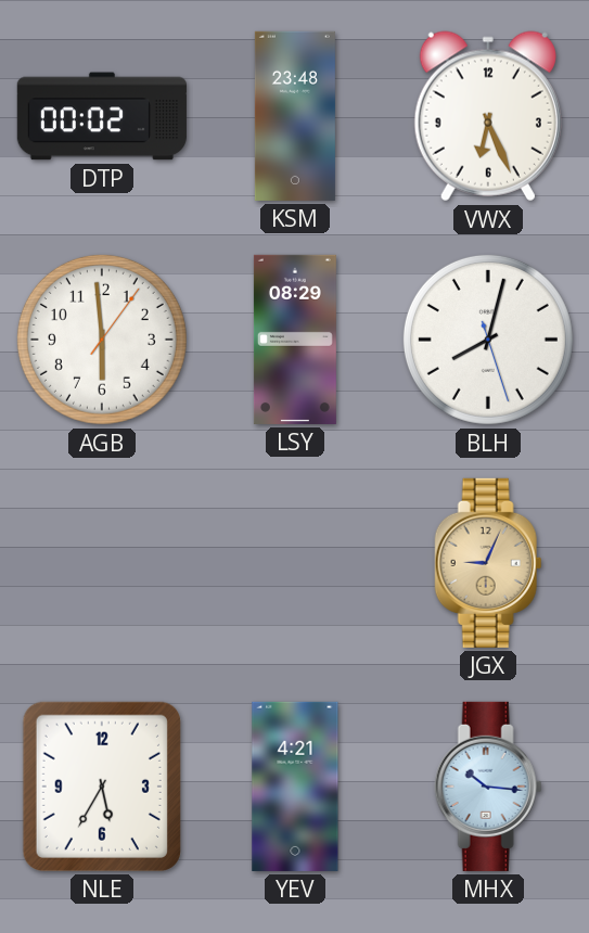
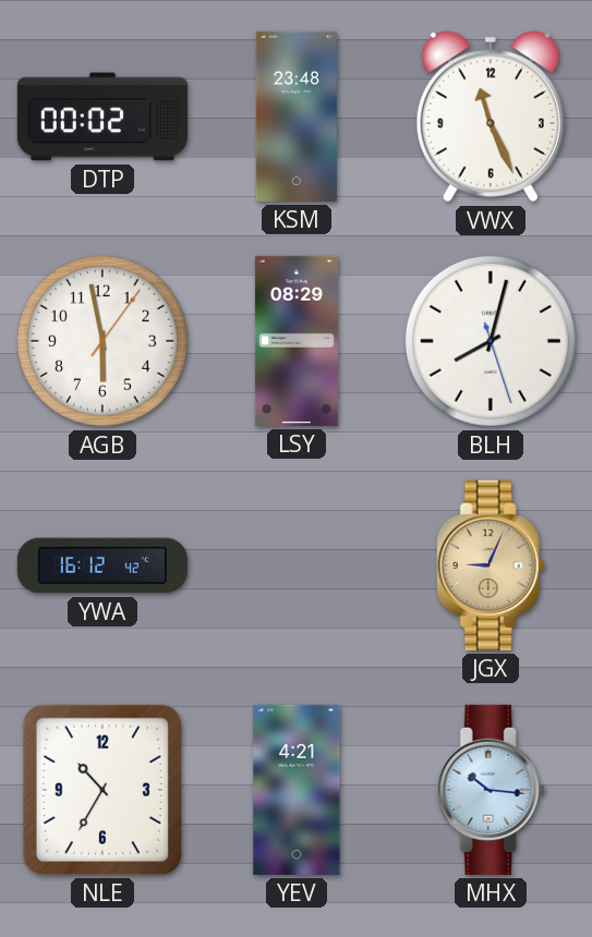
VWX: 6:26 -> 11:26
AGB: 5:59 -> 5:58
YWA: none -> 16:12
NLE: 5:35 -> 10:35
